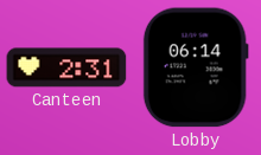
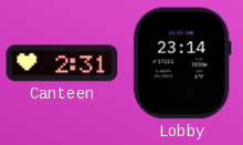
Lobby: 06:14 -> 23:14
